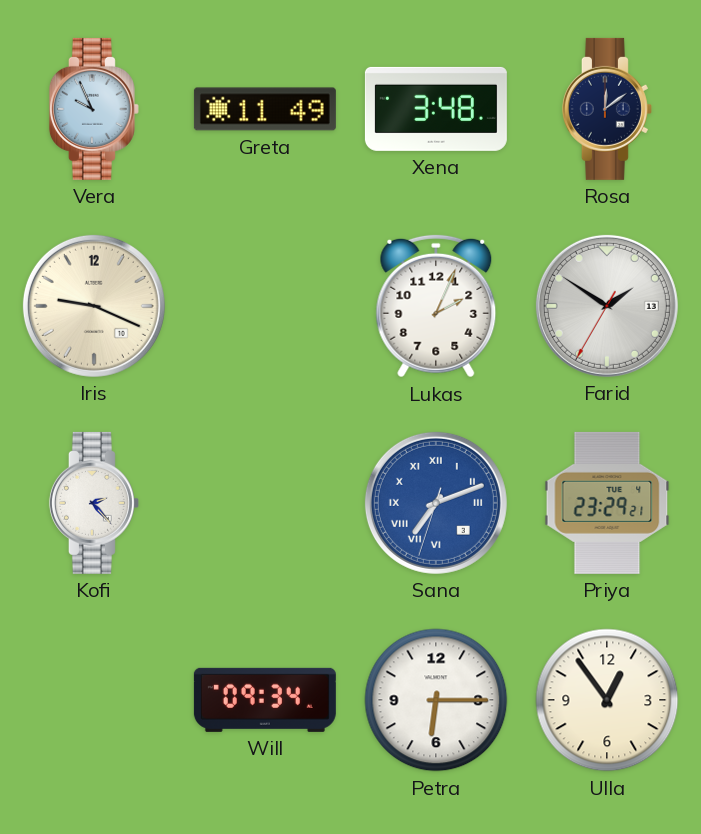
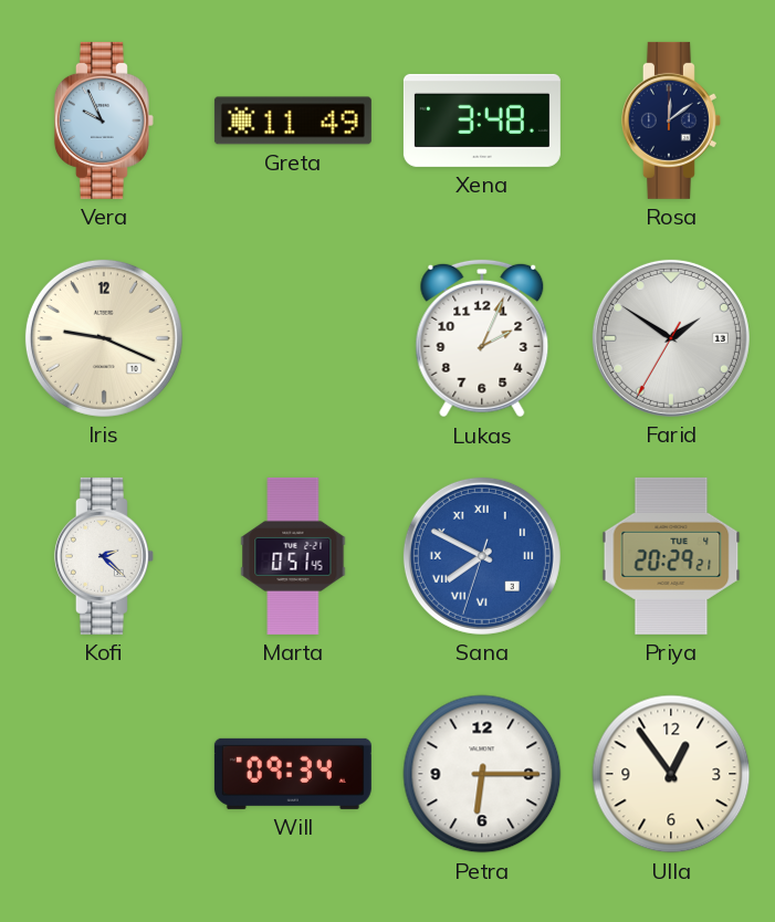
Kofi: 2:23 -> 2:22
Marta: none -> 0:51
Sana: 7:11 -> 7:49
Priya: 23:29 -> 20:29
